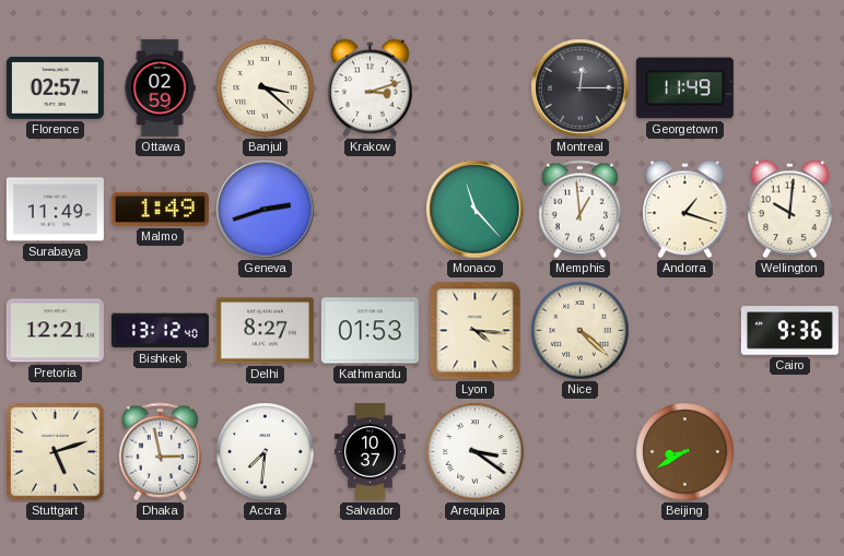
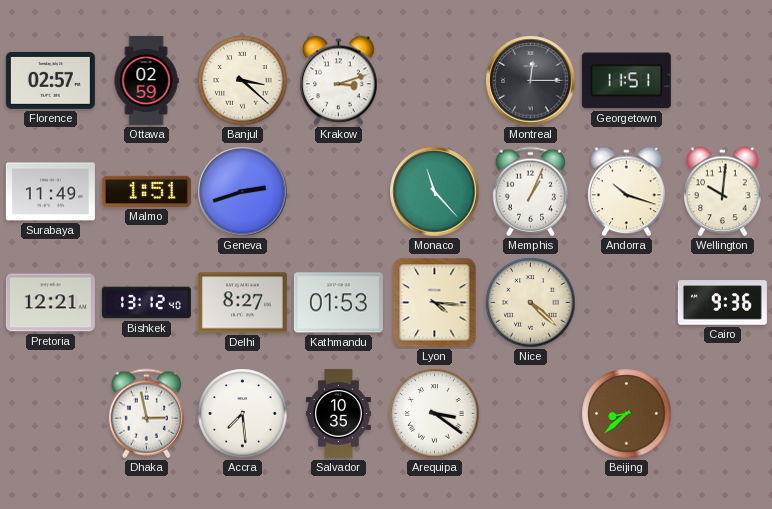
Georgetown: 11:49 -> 11:51
Malmo: 1:49 -> 1:51
Memphis: 12:59 -> 1:04
Andorra: 1:18 -> 10:18
Stuttgart: 5:12 -> none
Accra: 7:31 -> 7:29
Salvador: 10:37 -> 10:35
Beijing: 8:40 -> 8:38
